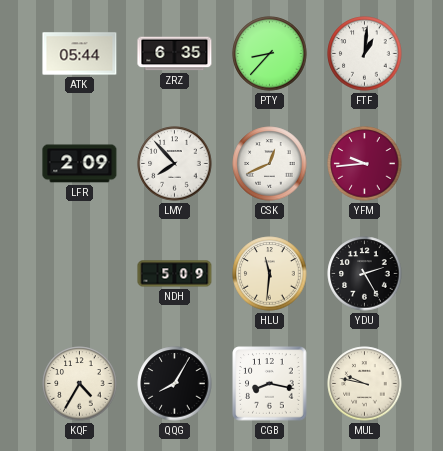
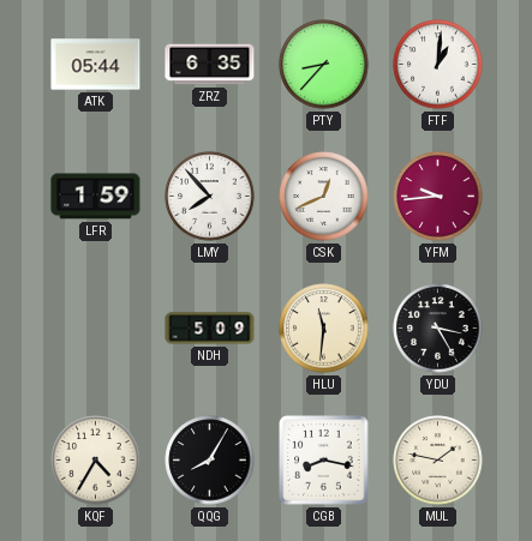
LFR: 2:09 -> 1:59
YDU: 2:25 -> 3:25
MUL: 9:47 -> 1:47
